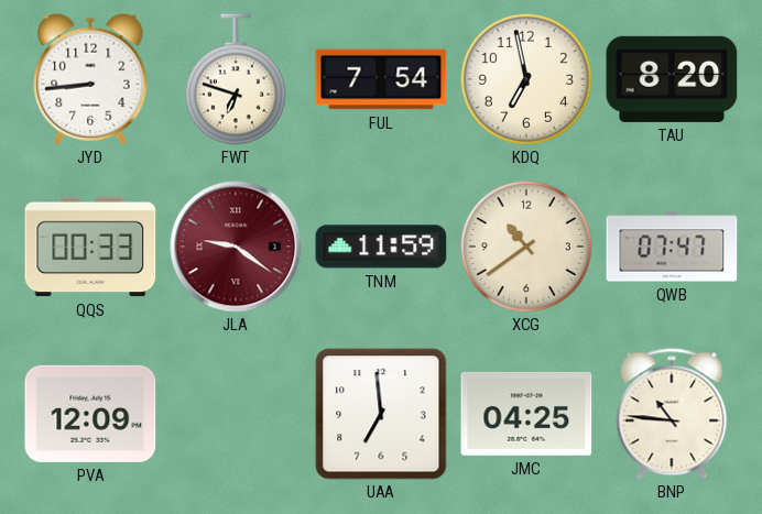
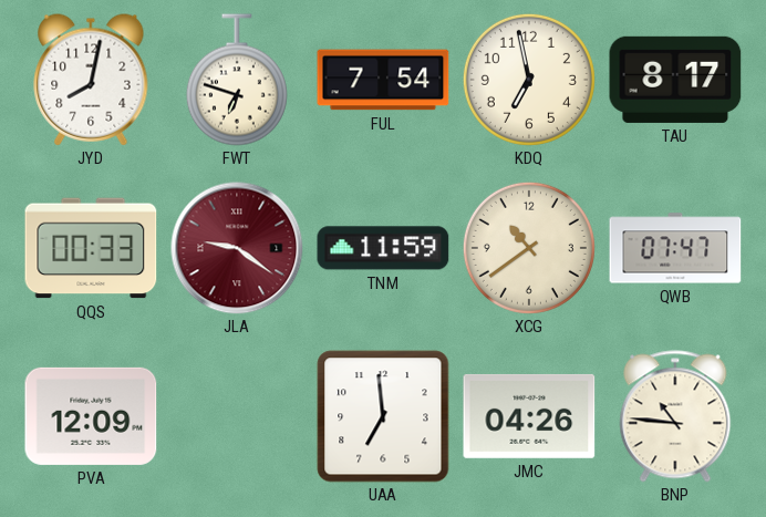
JYD: 8:44 -> 8:02
TAU: 8:20 -> 8:17
JMC: 04:25 -> 04:26
